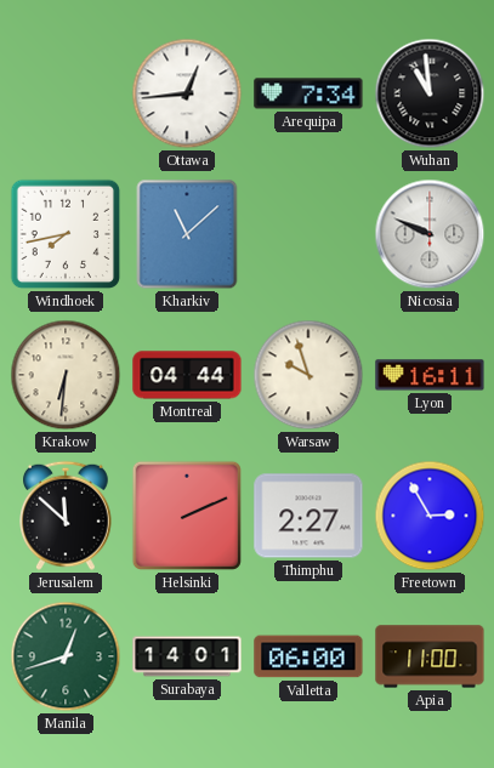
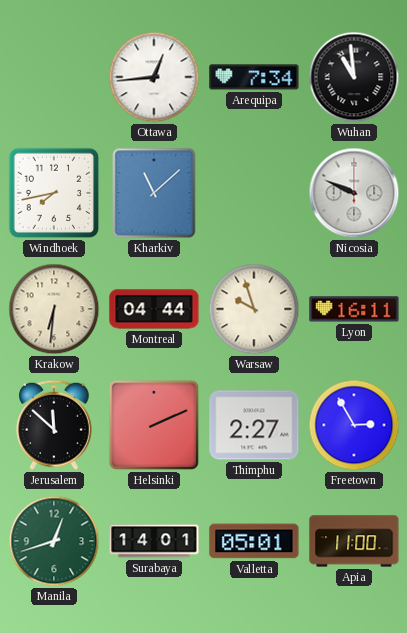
Valletta: 06:00 -> 05:01
